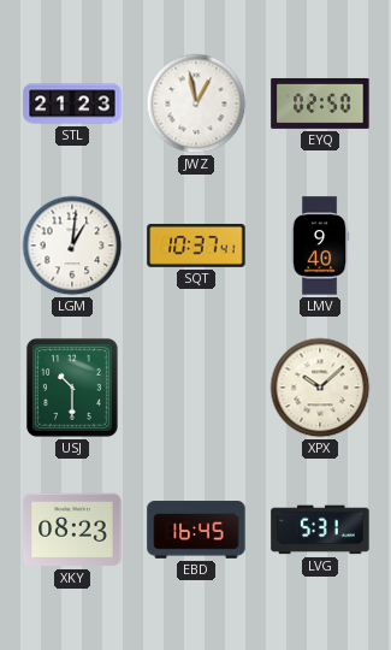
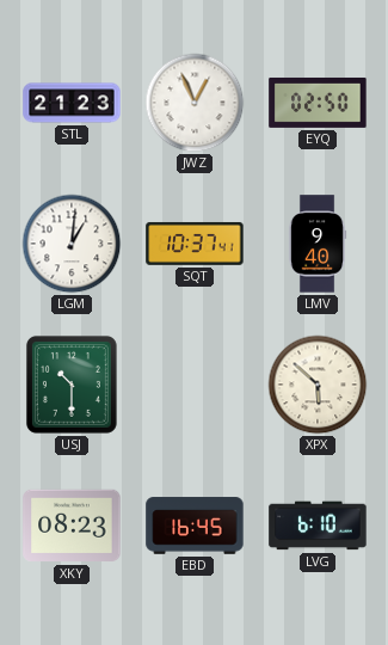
JWZ: 12:58 -> 12:56
XPX: 10:08 -> 5:52
LVG: 5:31 -> 6:10
